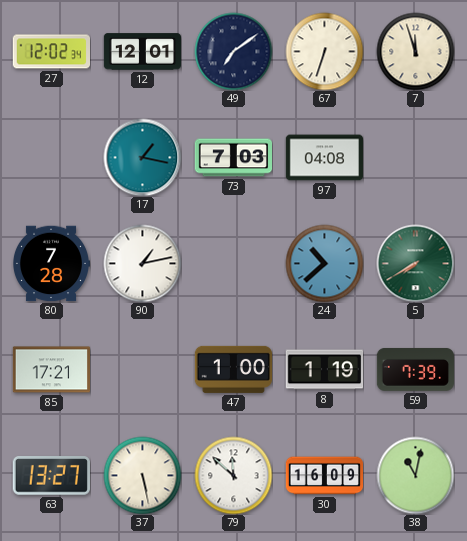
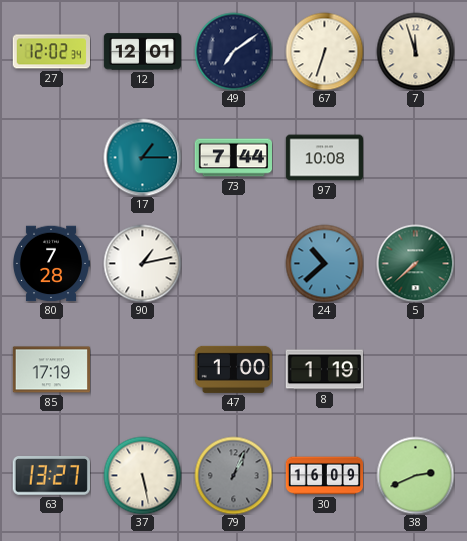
17: 1:17 -> 1:15
73: 7:03 -> 7:44
97: 04:08 -> 10:08
5: 7:40 -> 7:38
85: 17:21 -> 17:19
59: 7:39 -> none
79: 11:52 -> 1:04
79 dial: white -> grey
38: 11:02 -> 2:41
